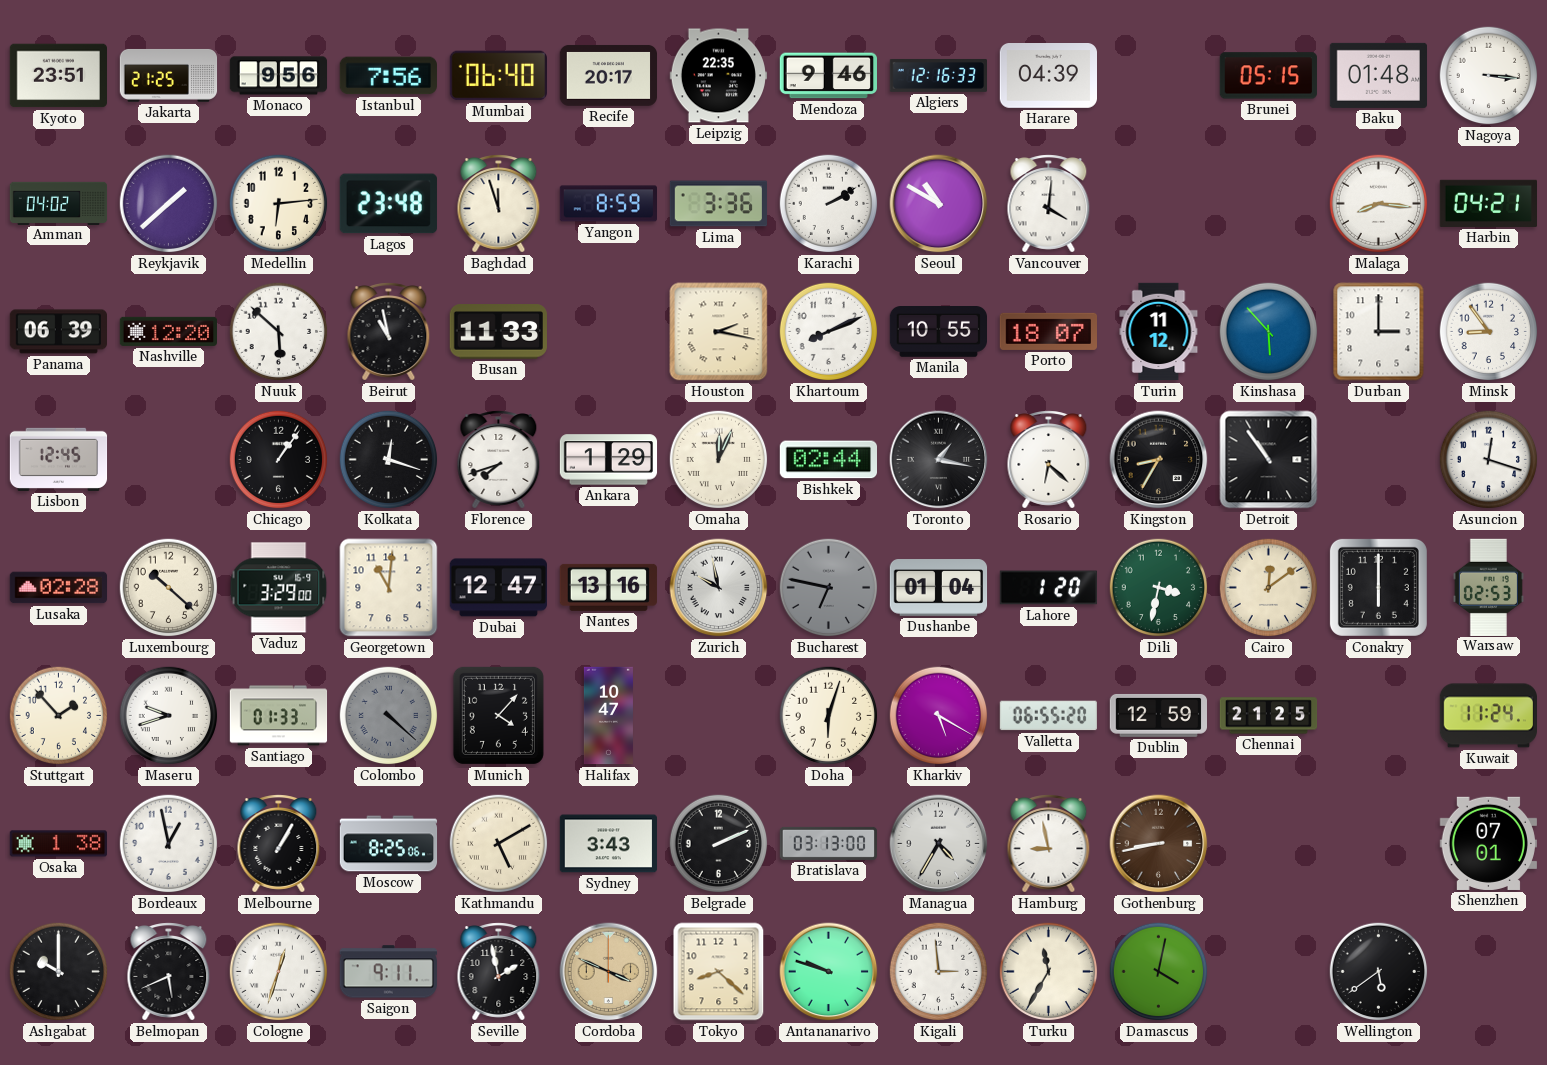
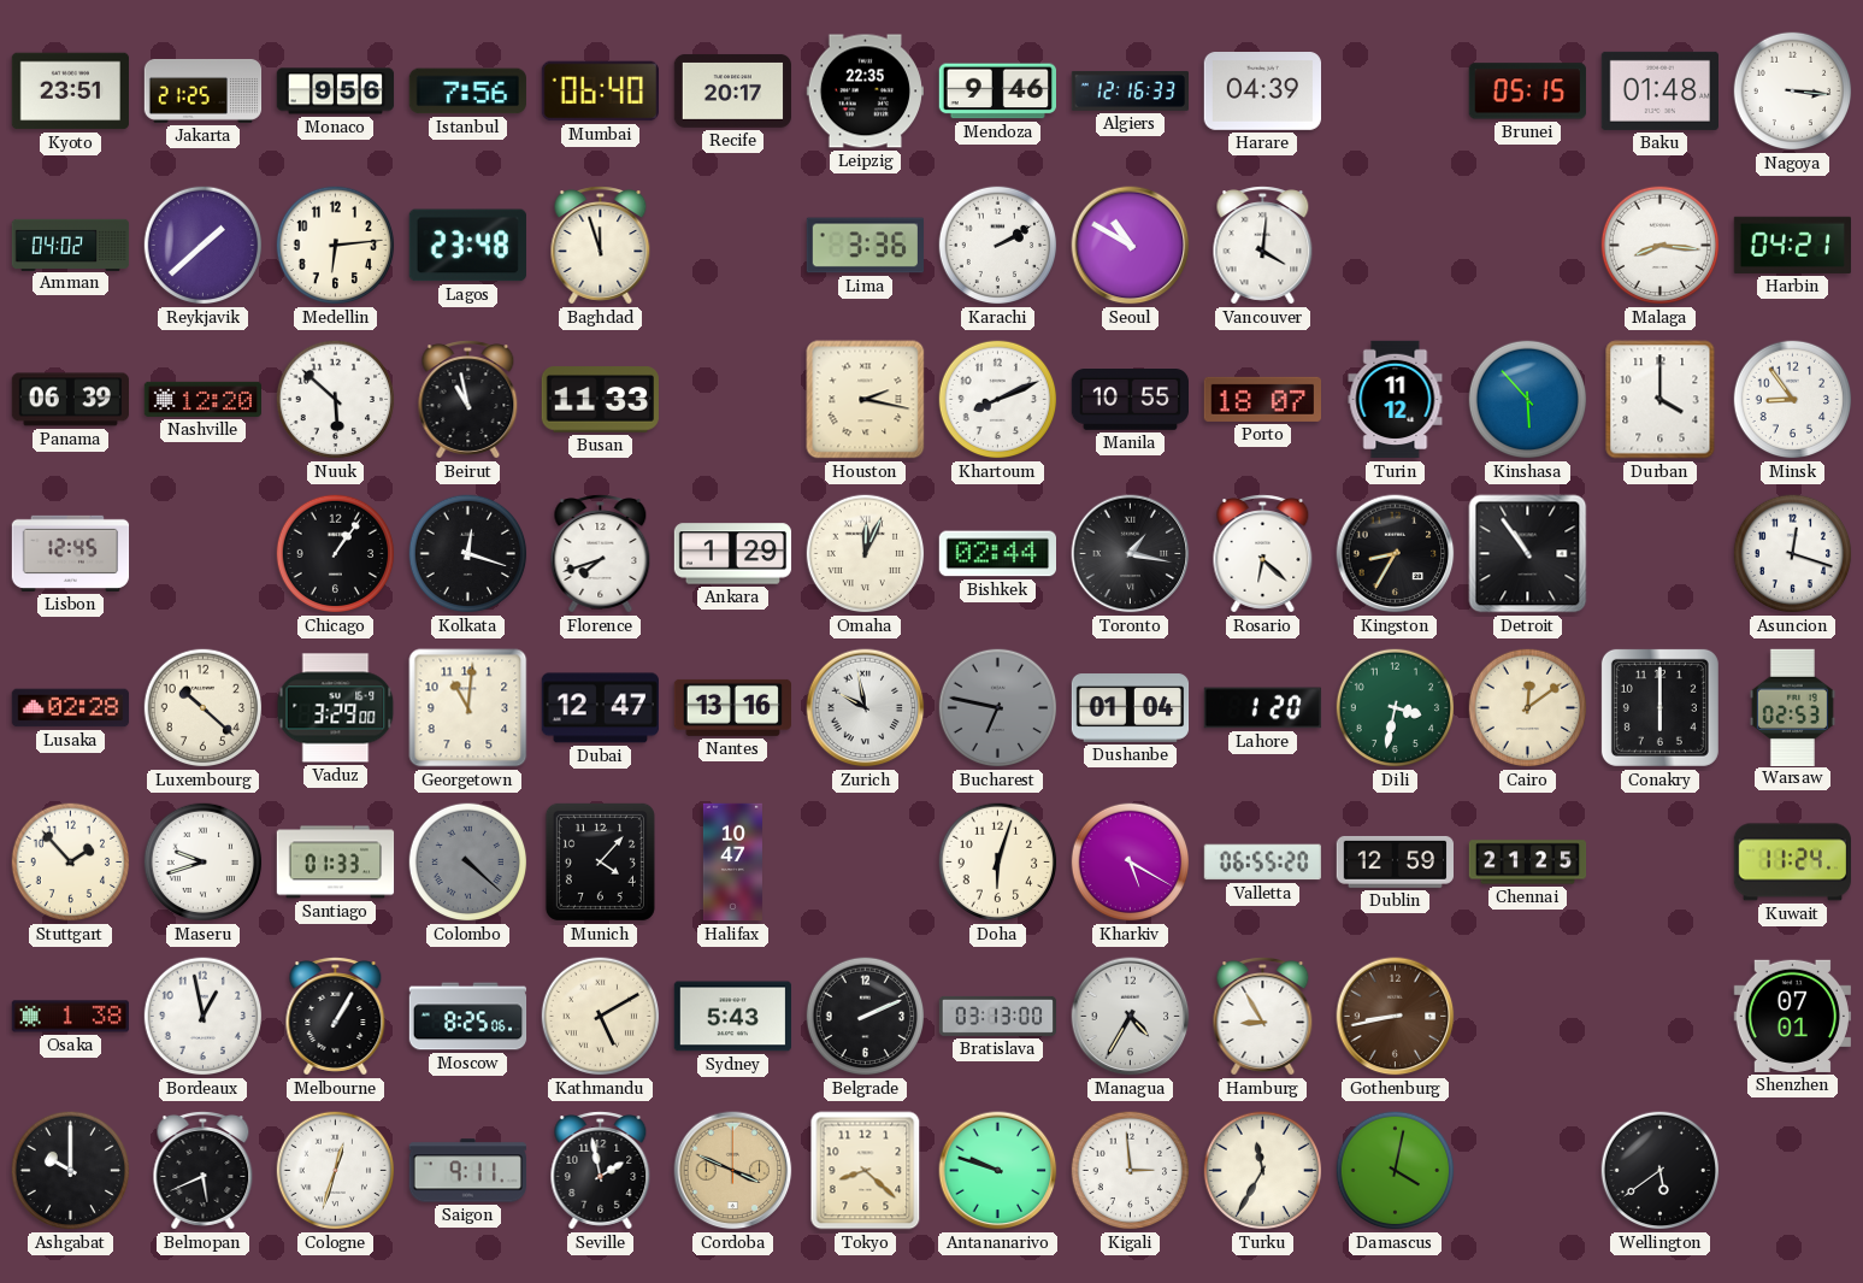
Yangon: 8:59 -> none
Durban: 3:00 -> 4:00
Sydney: 3:43 -> 5:43
Hamburg: 8:58 -> 8:55
